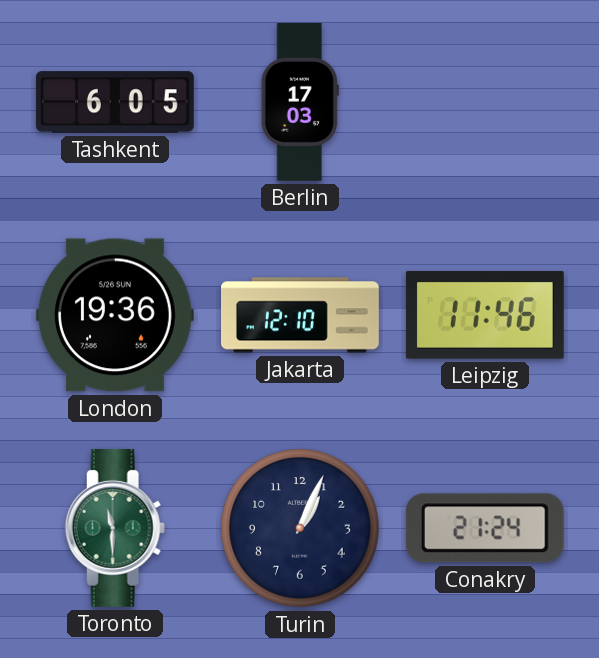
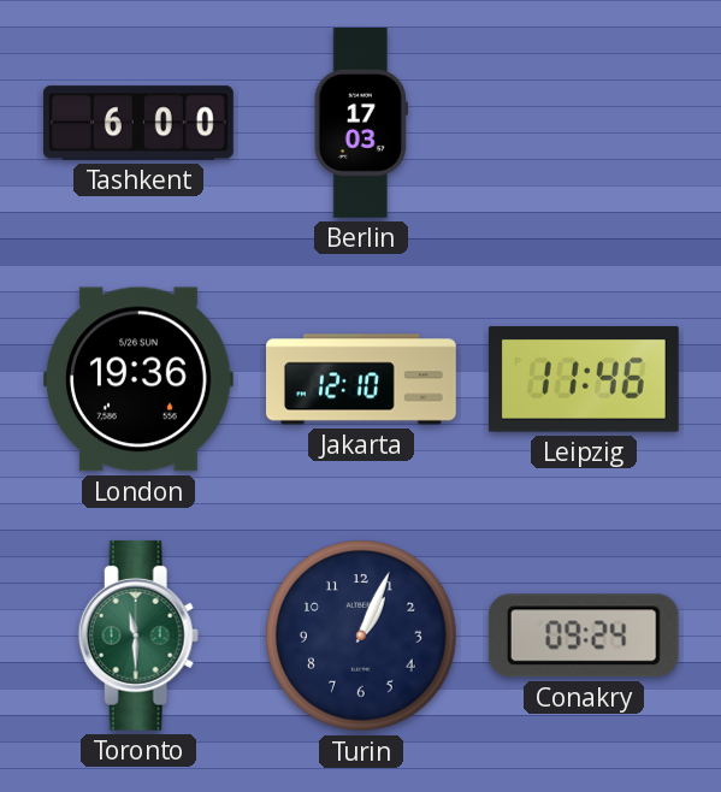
Tashkent: 6:05 -> 6:00
Conakry: 21:24 -> 09:24
